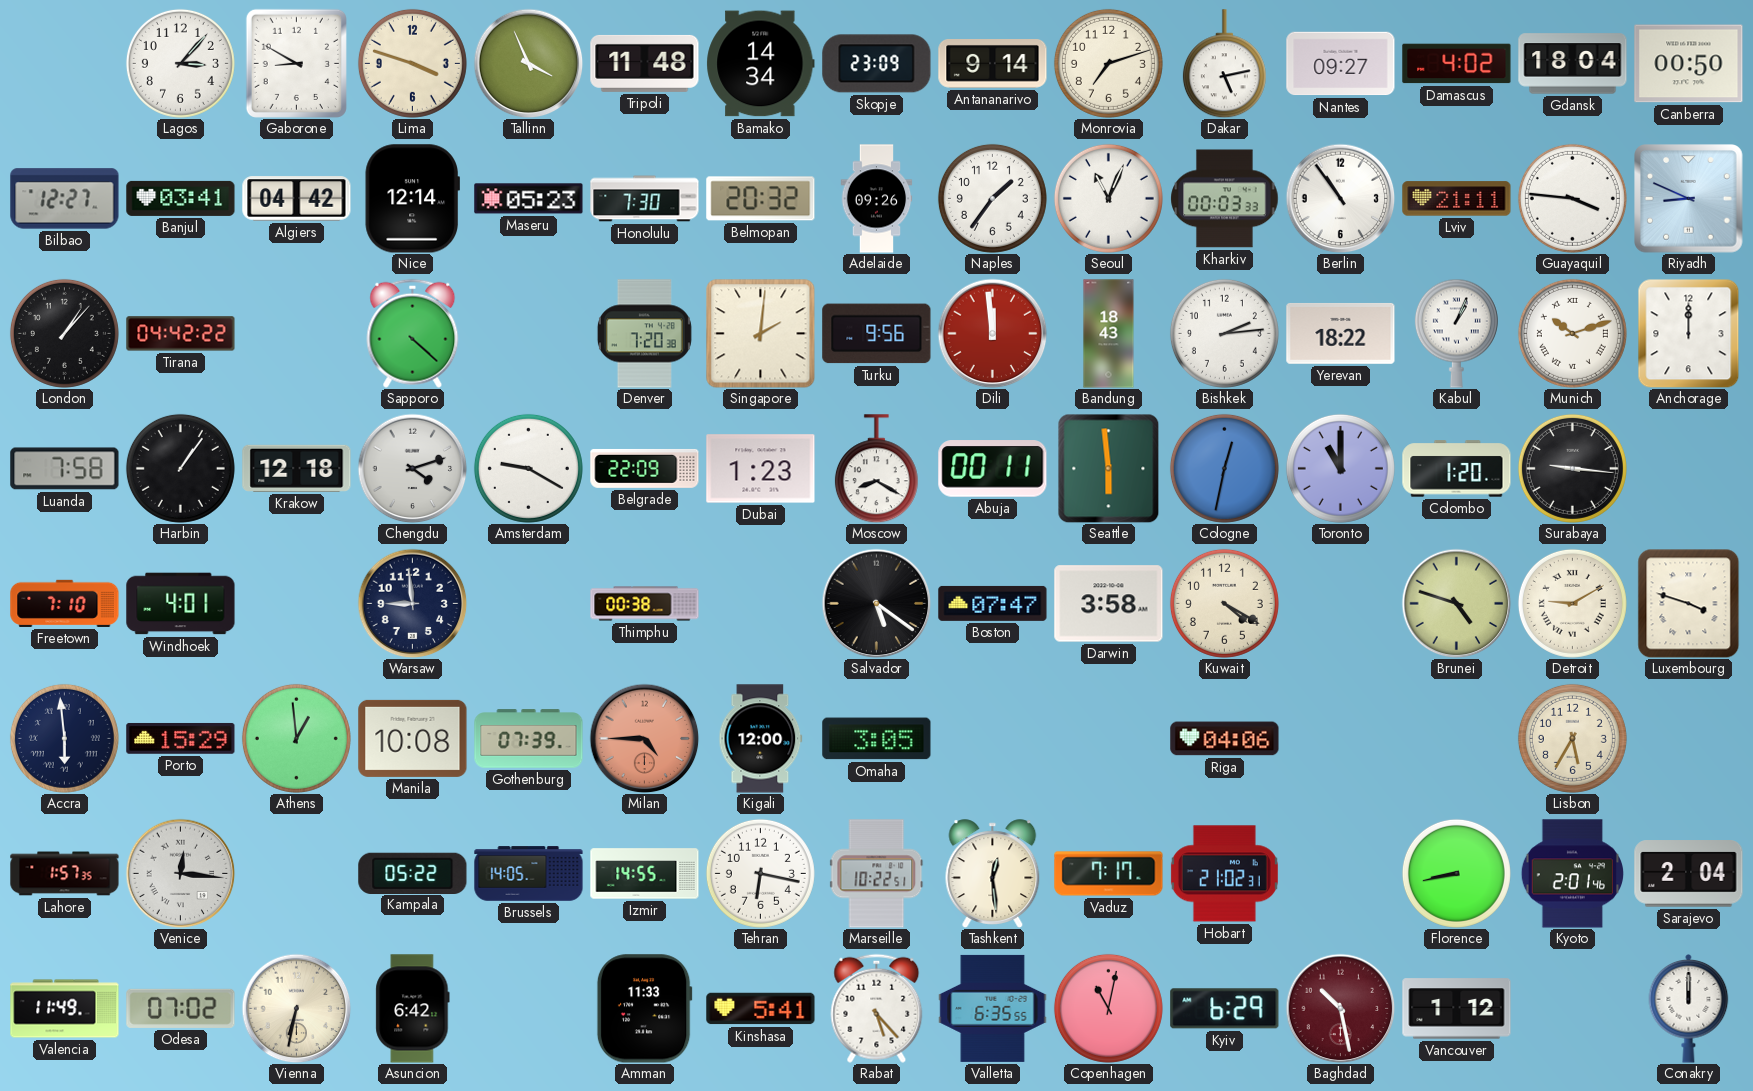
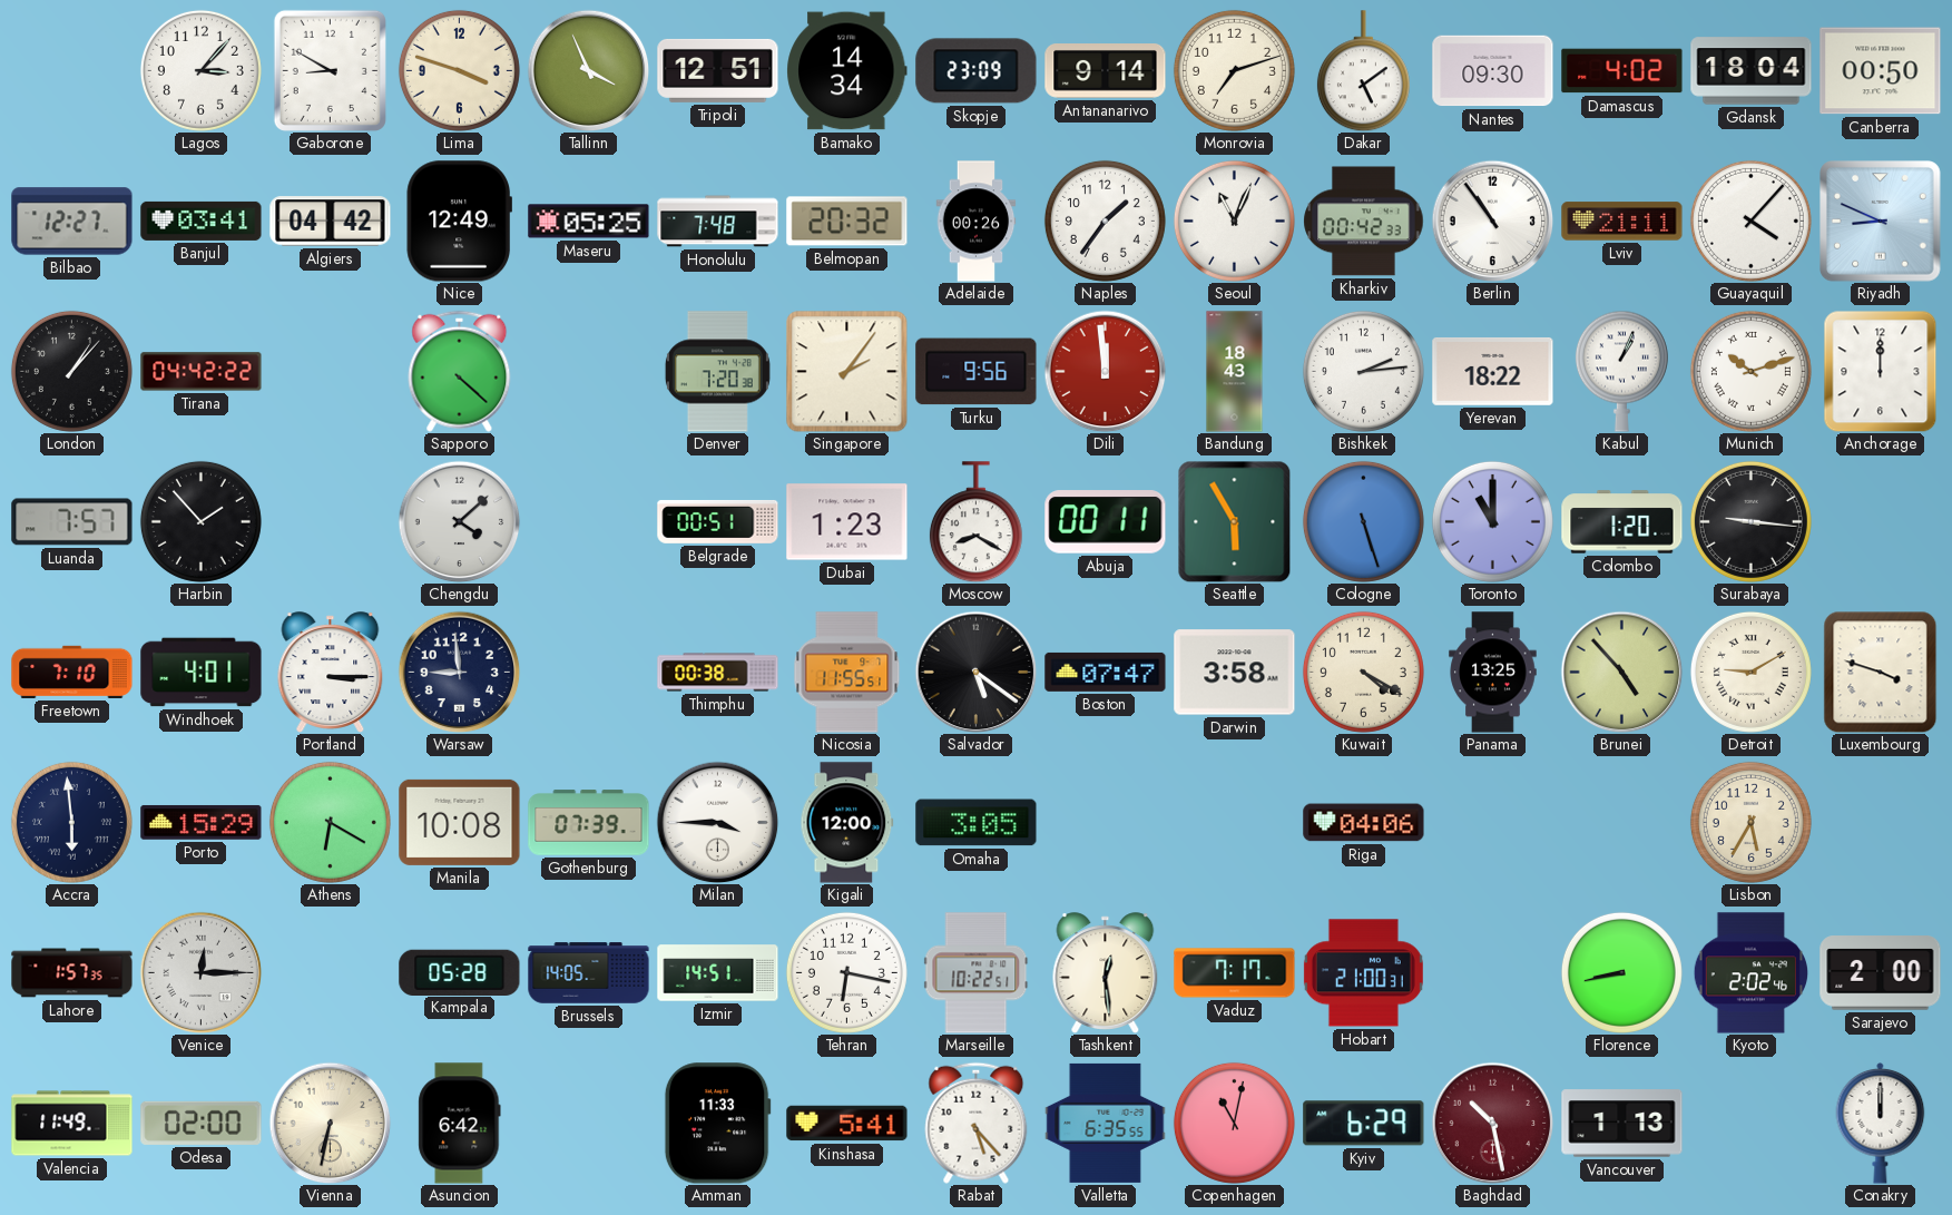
Tripoli: 11:48 -> 12:51
Dakar: 5:13 -> 5:09
Nantes: 09:27 -> 09:30
Nice: 12:14 -> 12:49
Maseru: 05:23 -> 05:25
Honolulu: 7:30 -> 7:48
Adelaide: 09:26 -> 00:26
Kharkiv: 00:03 -> 00:42
Guayaquil: 3:46 -> 4:07
Singapore: 2:01 -> 2:06
Luanda: 7:58 -> 7:57
Harbin: 1:06 -> 1:53
Krakow: 12:18 -> none
Chengdu: 4:12 -> 4:08
Amsterdam: 9:20 -> none
Belgrade: 22:09 -> 00:51
Seattle: 5:59 -> 5:55
Cologne: 12:32 -> 5:27
Portland: none -> 3:15
Nicosia: none -> 11:55
Panama: none -> 13:25
Brunei: 4:48 -> 4:53
Athens: 12:59 -> 6:20
Milan: 4:45 -> 3:45
Milan dial: salmon -> white
Venice: 12:16 -> 12:15
Kampala: 05:22 -> 05:28
Izmir: 14:55 -> 14:51
Hobart: 21:02 -> 21:00
Kyoto: 2:01 -> 2:02
Sarajevo: 2:04 -> 2:00
Odesa: 07:02 -> 02:00
Vancouver: 1:12 -> 1:13
